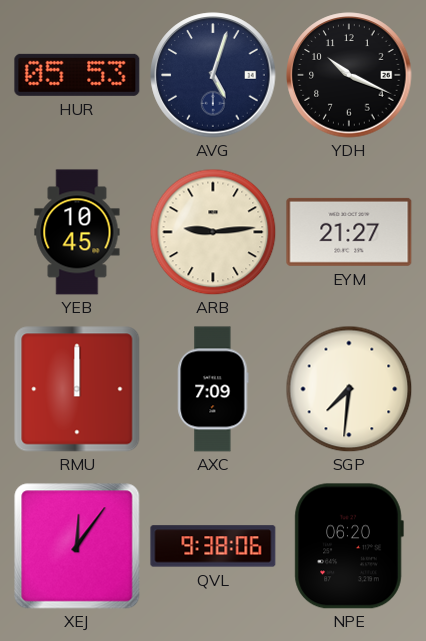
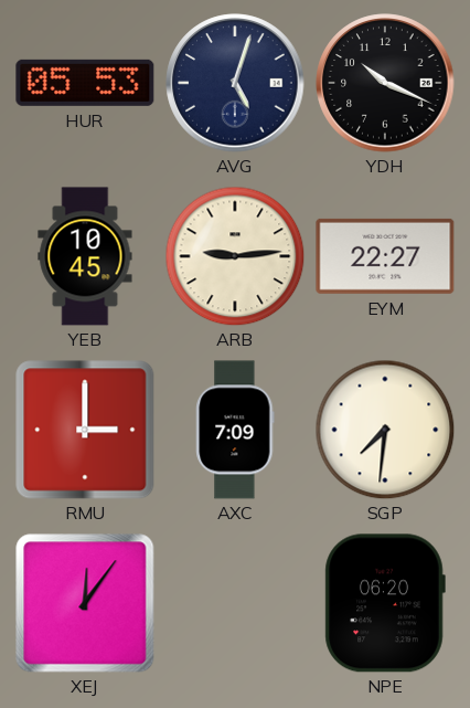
EYM: 21:27 -> 22:27
RMU: 12:00 -> 3:00
QVL: 9:38 -> none
